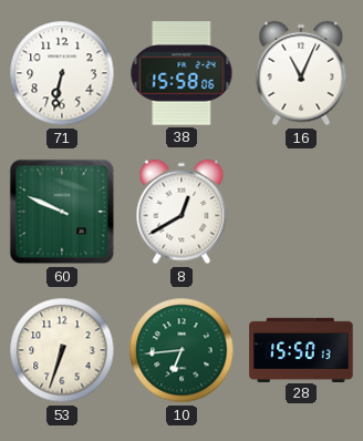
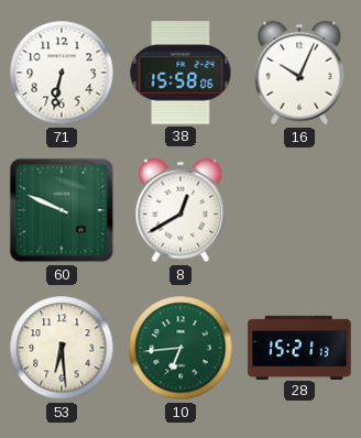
16: 11:04 -> 10:04
53: 6:33 -> 6:29
28: 15:50 -> 15:21
